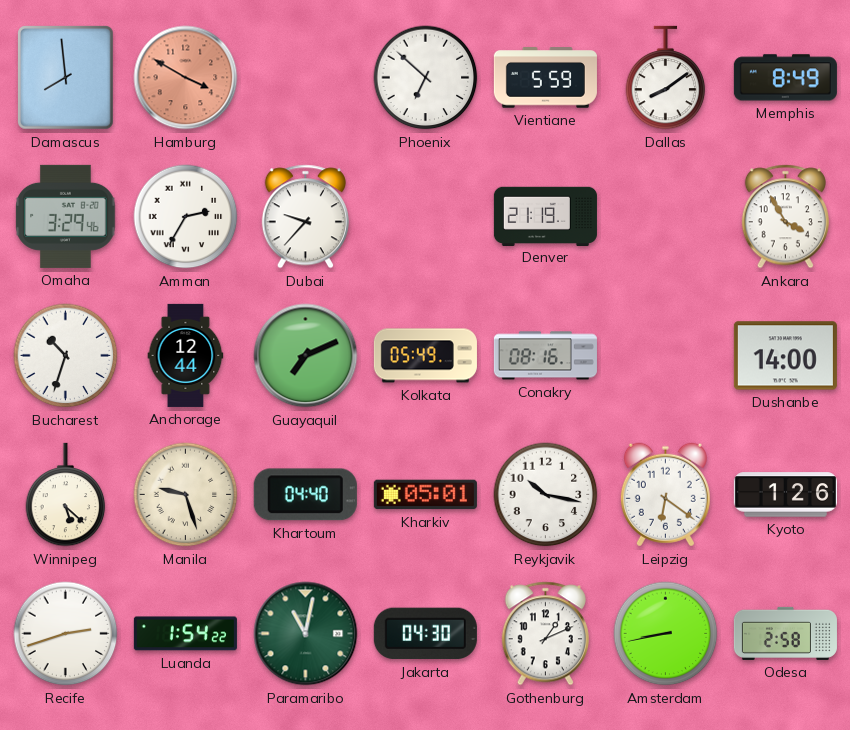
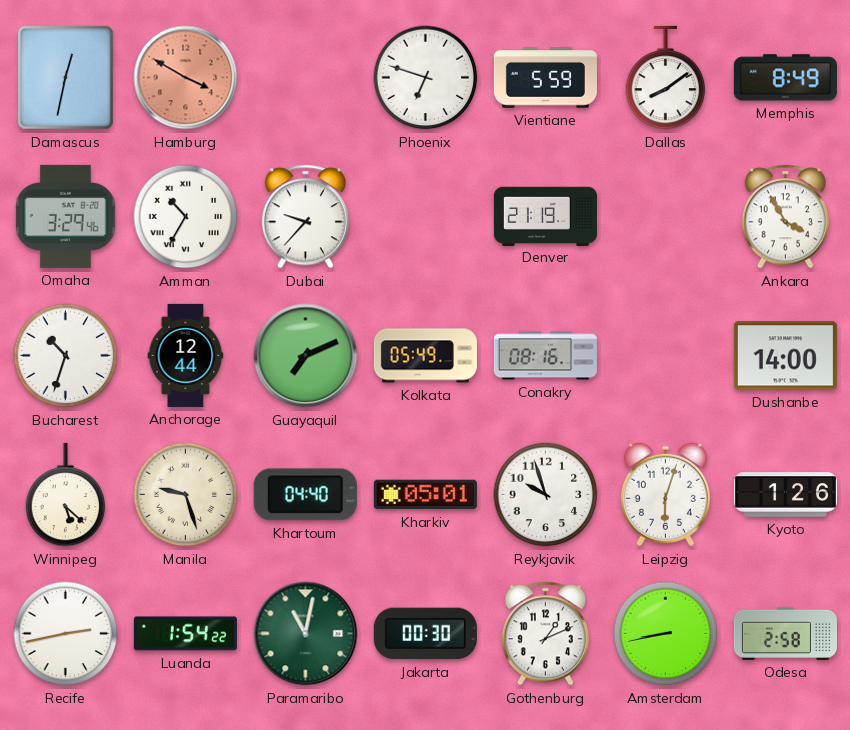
Damascus: 7:59 -> 12:32
Phoenix: 6:52 -> 6:48
Amman: 2:35 -> 10:35
Reykjavik: 10:17 -> 9:57
Leipzig: 6:21 -> 6:03
Recife: 2:42 -> 2:43
Jakarta: 04:30 -> 00:30
